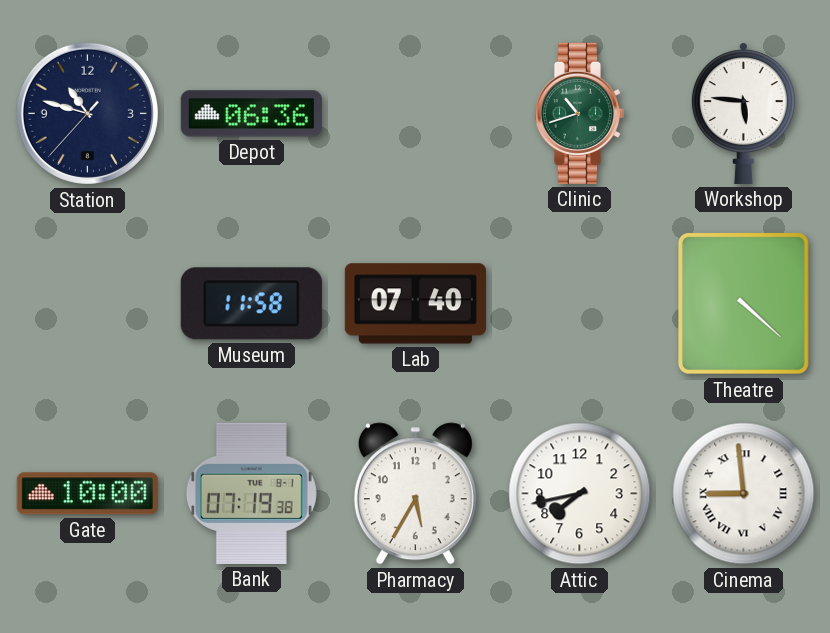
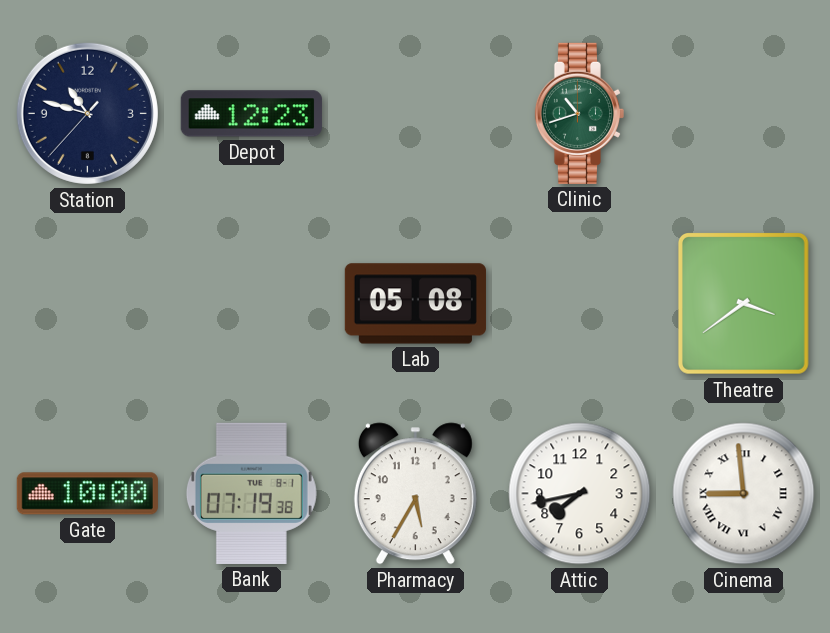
Depot: 06:36 -> 12:23
Workshop: 5:46 -> none
Museum: 11:58 -> none
Lab: 07:40 -> 05:08
Theatre: 4:22 -> 3:39
